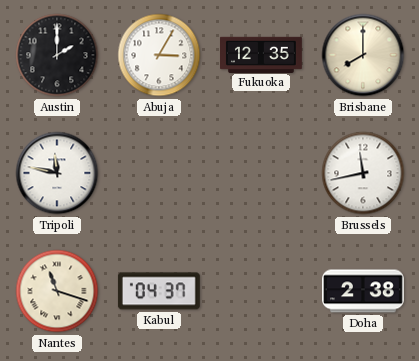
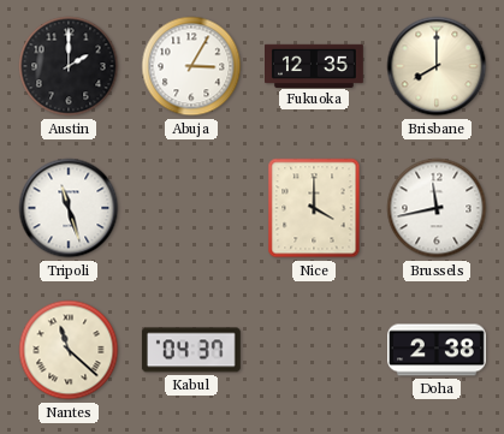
Tripoli: 11:47 -> 11:27
Nice: none -> 4:00
Nantes: 11:18 -> 11:22
